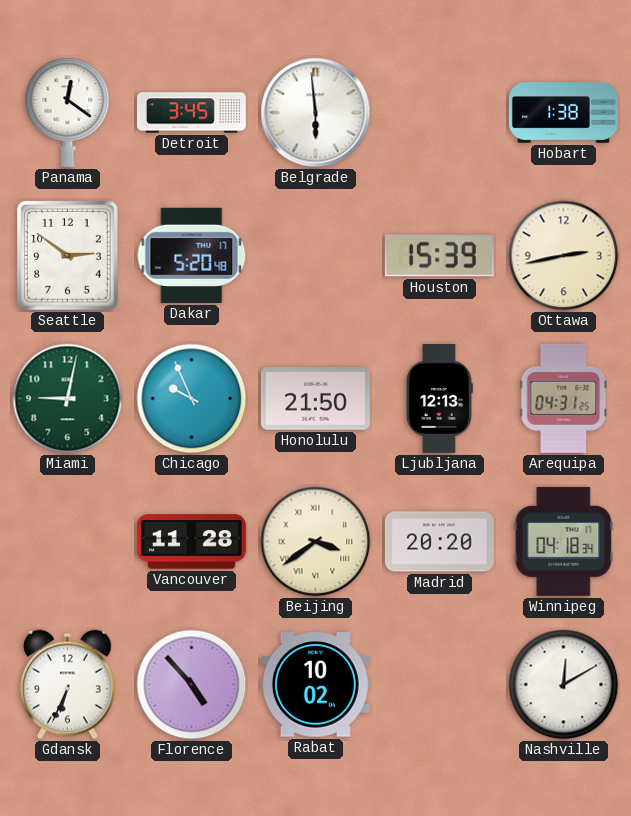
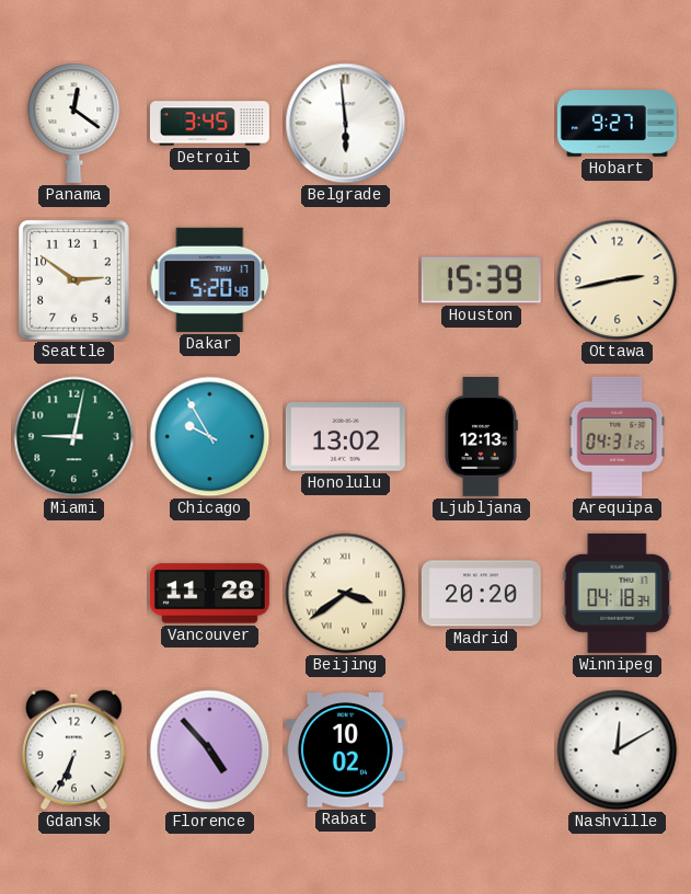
Hobart: 1:38 -> 9:27
Chicago: 9:56 -> 9:55
Honolulu: 21:50 -> 13:02
